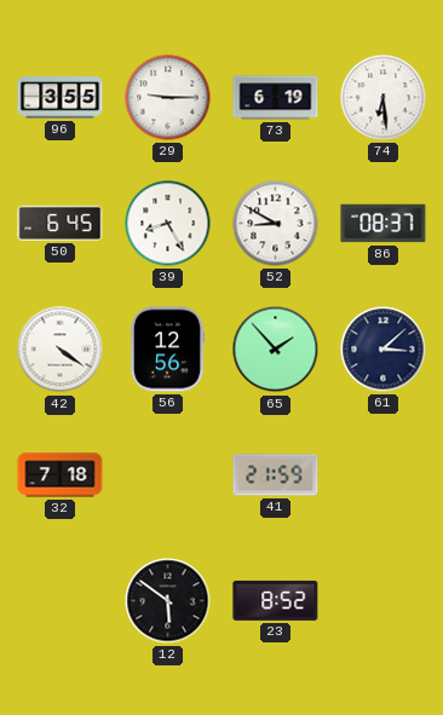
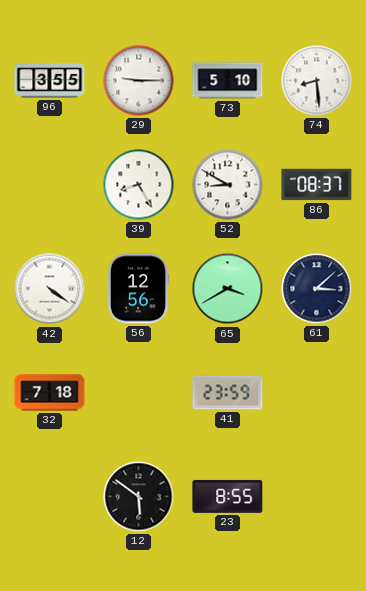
73: 6:19 -> 5:10
74: 6:29 -> 8:29
50: 6:45 -> none
65: 1:53 -> 3:40
41: 21:59 -> 23:59
23: 8:52 -> 8:55
